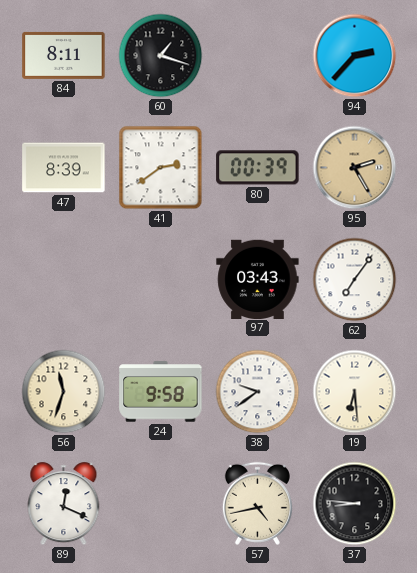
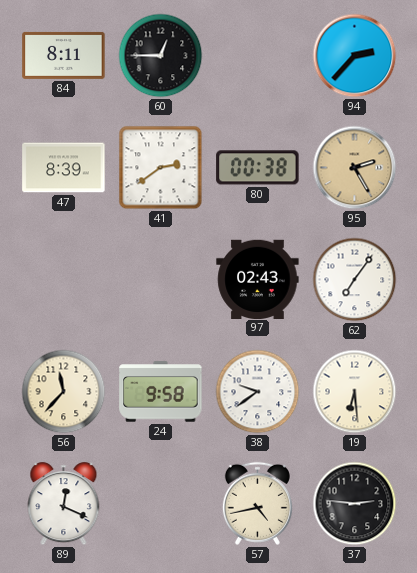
60: 1:18 -> 12:45
80: 00:39 -> 00:38
97: 03:43 -> 02:43
56: 11:33 -> 11:37
37: 8:46 -> 2:46
